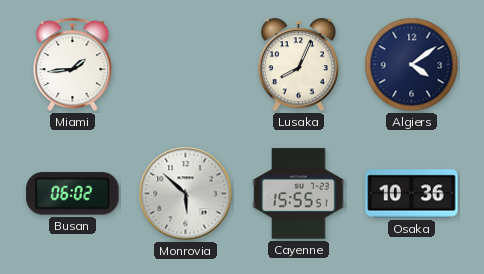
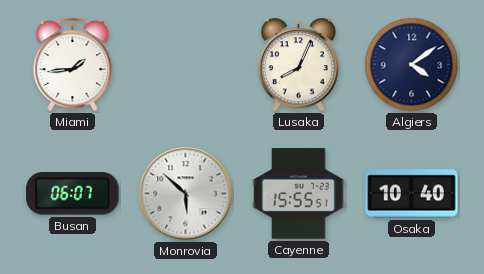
Busan: 06:02 -> 06:07
Osaka: 10:36 -> 10:40
